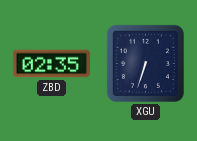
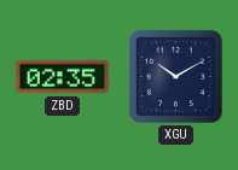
XGU: 6:33 -> 10:10
